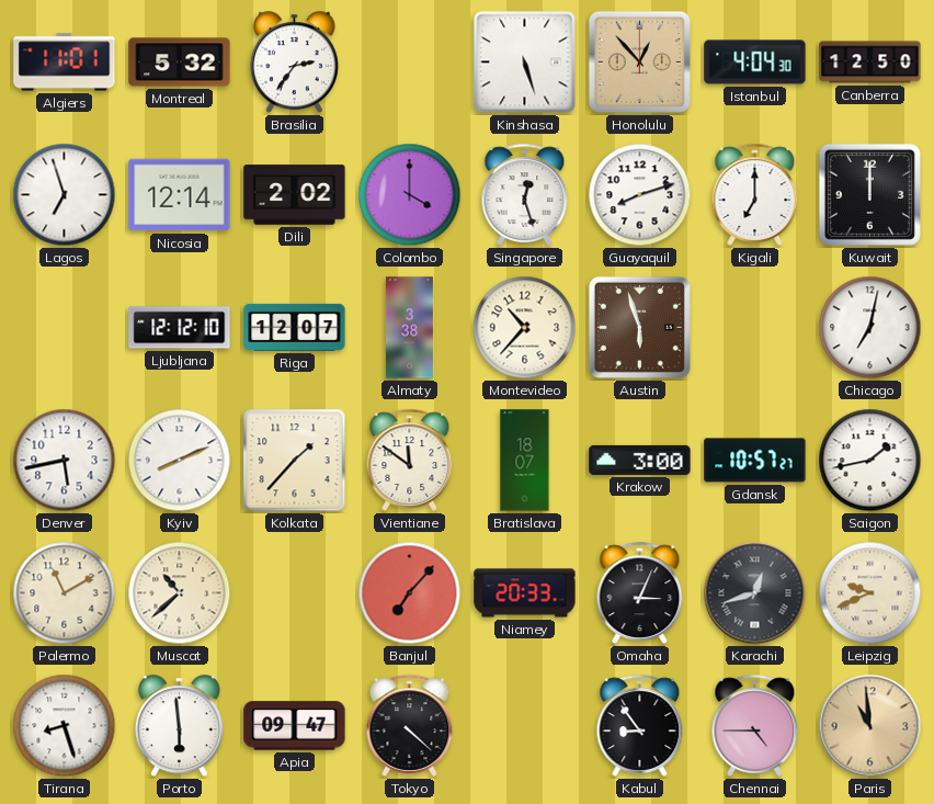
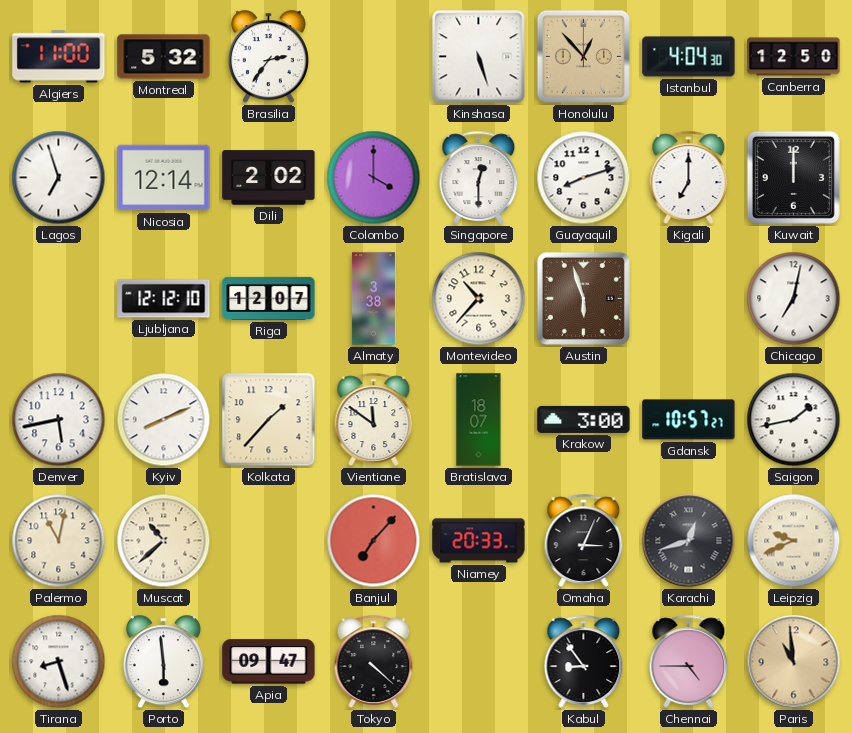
Algiers: 11:01 -> 11:00
Singapore: 12:27 -> 12:30
Palermo: 11:10 -> 11:02
